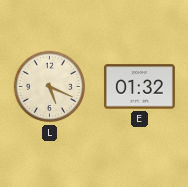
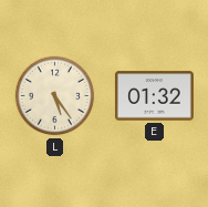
L: 5:19 -> 5:24
